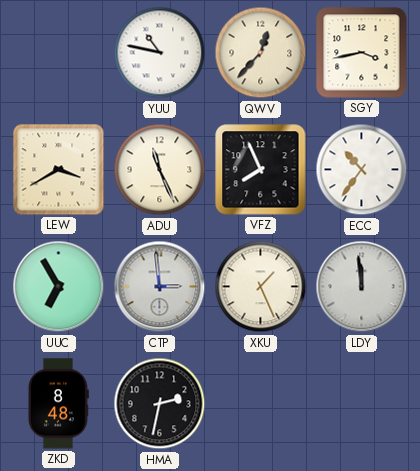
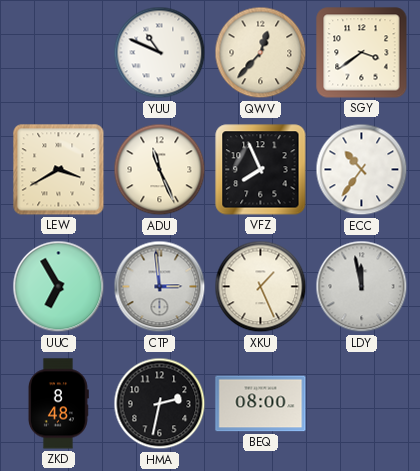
YUU: 10:47 -> 10:49
SGY: 3:43 -> 3:39
LDY: 11:59 -> 11:58
BEQ: none -> 08:00
